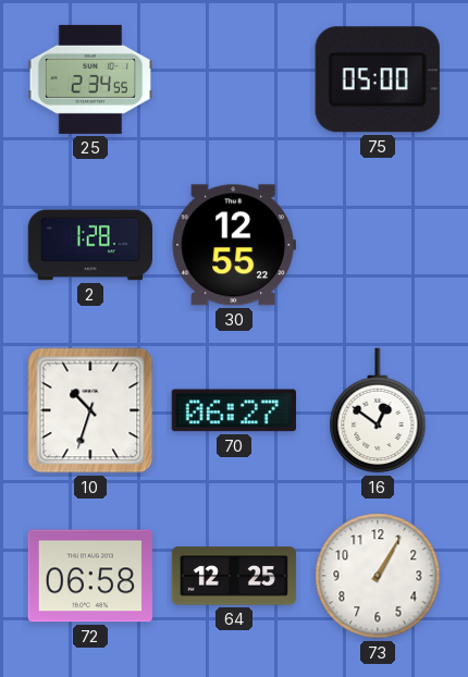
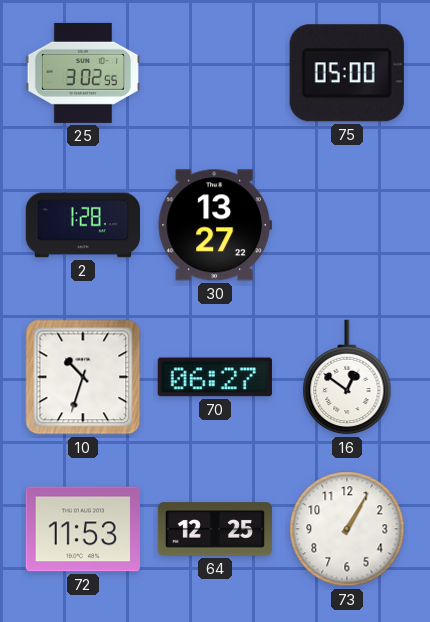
25: 2:34 -> 3:02
30: 12:55 -> 13:27
72: 06:58 -> 11:53
